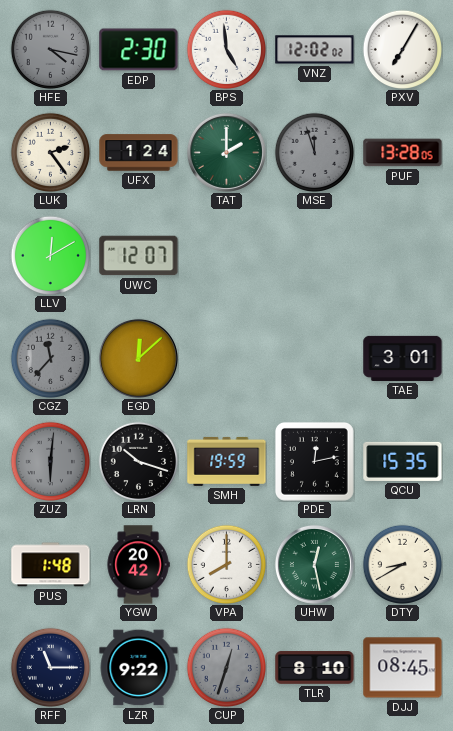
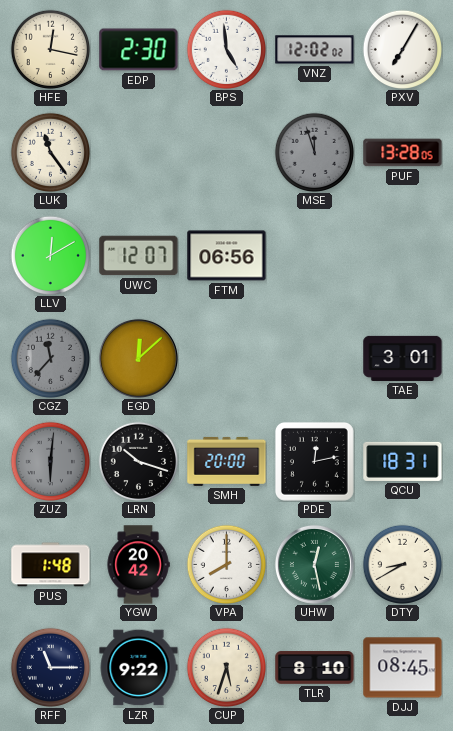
HFE: 4:17 -> 12:17
HFE dial: grey -> cream
LUK: 2:24 -> 11:24
UFX: 1:24 -> none
TAT: 2:00 -> none
FTM: none -> 06:56
SMH: 19:59 -> 20:00
QCU: 15:35 -> 18:31
CUP: 12:33 -> 5:33
CUP dial: grey -> cream
